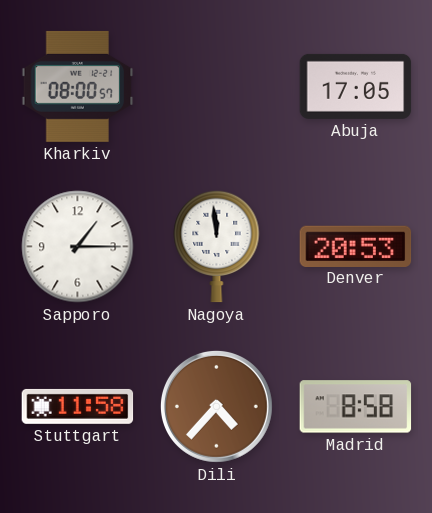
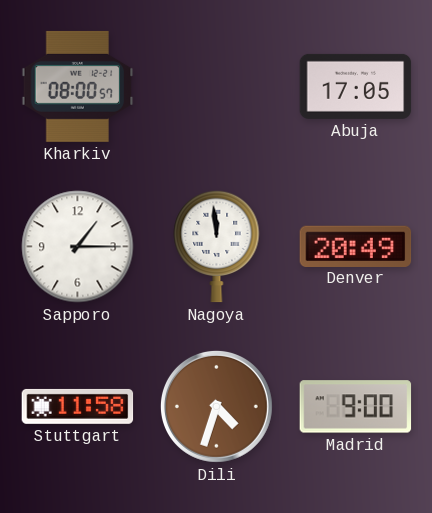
Denver: 20:53 -> 20:49
Dili: 4:37 -> 4:33
Madrid: 8:58 -> 9:00
